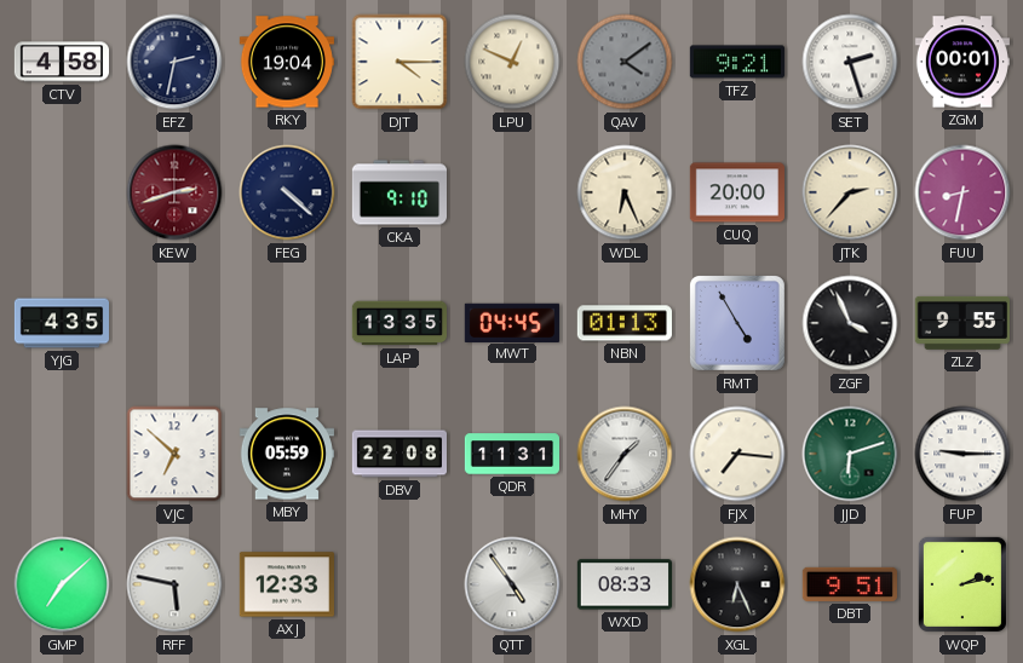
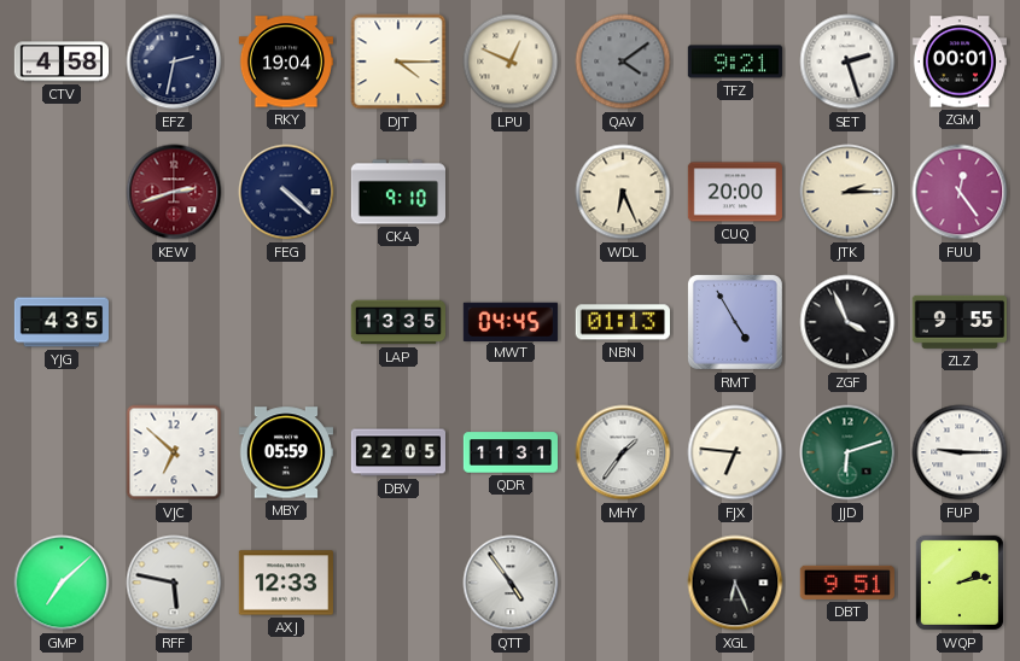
JTK: 2:37 -> 2:15
FUU: 8:32 -> 12:24
DBV: 22:08 -> 22:05
FJX: 7:16 -> 6:46
WXD: 08:33 -> none
